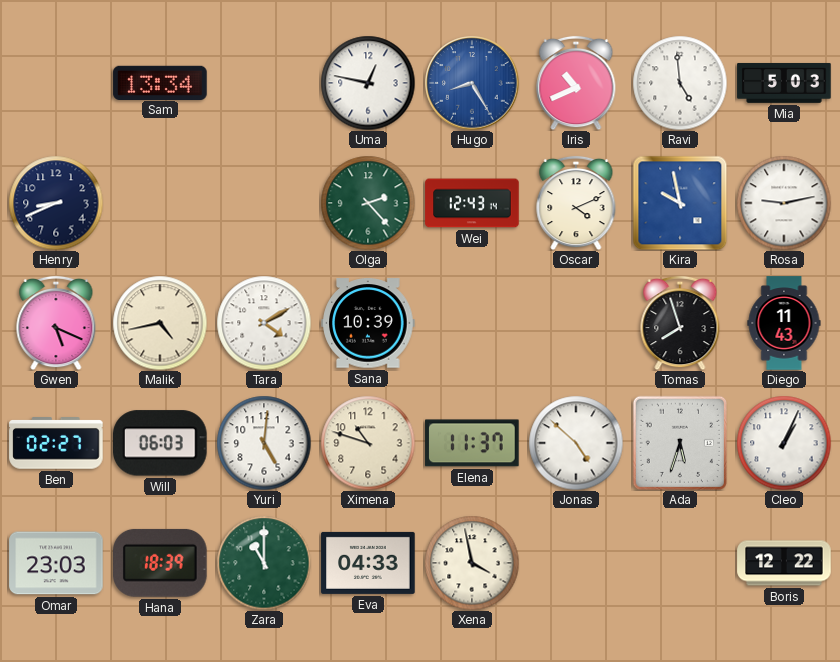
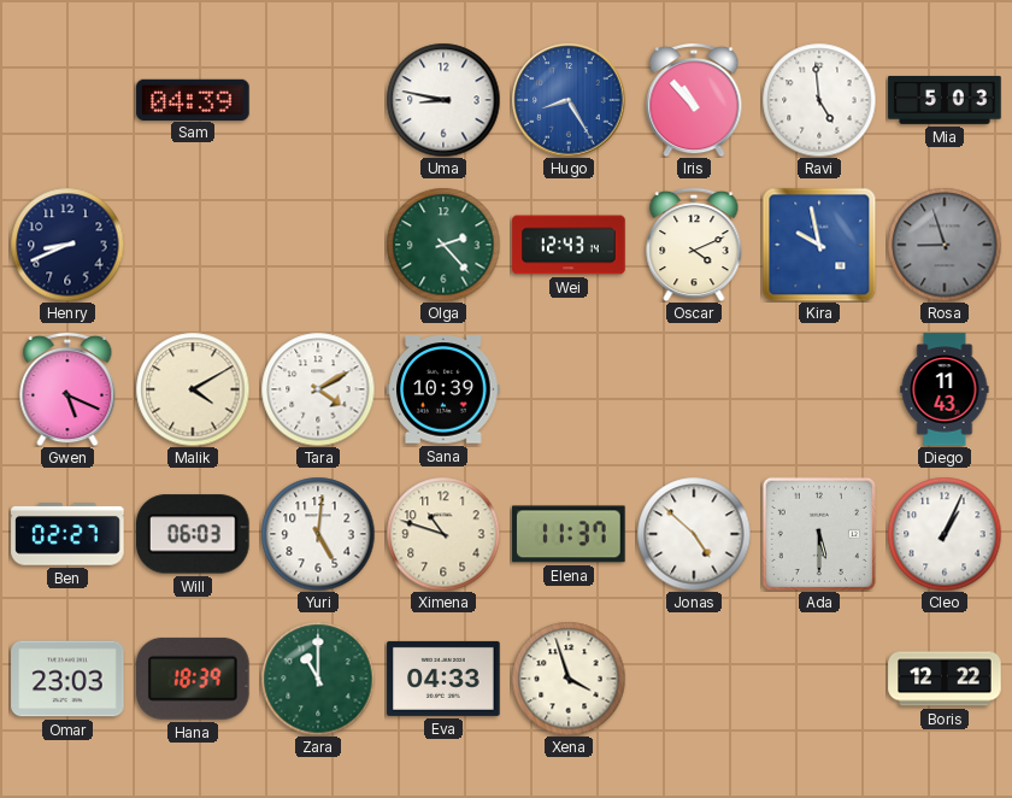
Sam: 13:34 -> 04:39
Uma: 12:47 -> 8:47
Iris: 10:41 -> 10:53
Rosa: 9:13 -> 8:57
Rosa dial: white -> grey
Malik: 4:43 -> 4:10
Tomas: 7:57 -> none
Ada: 5:33 -> 5:30
Xena: 3:58 -> 3:57
